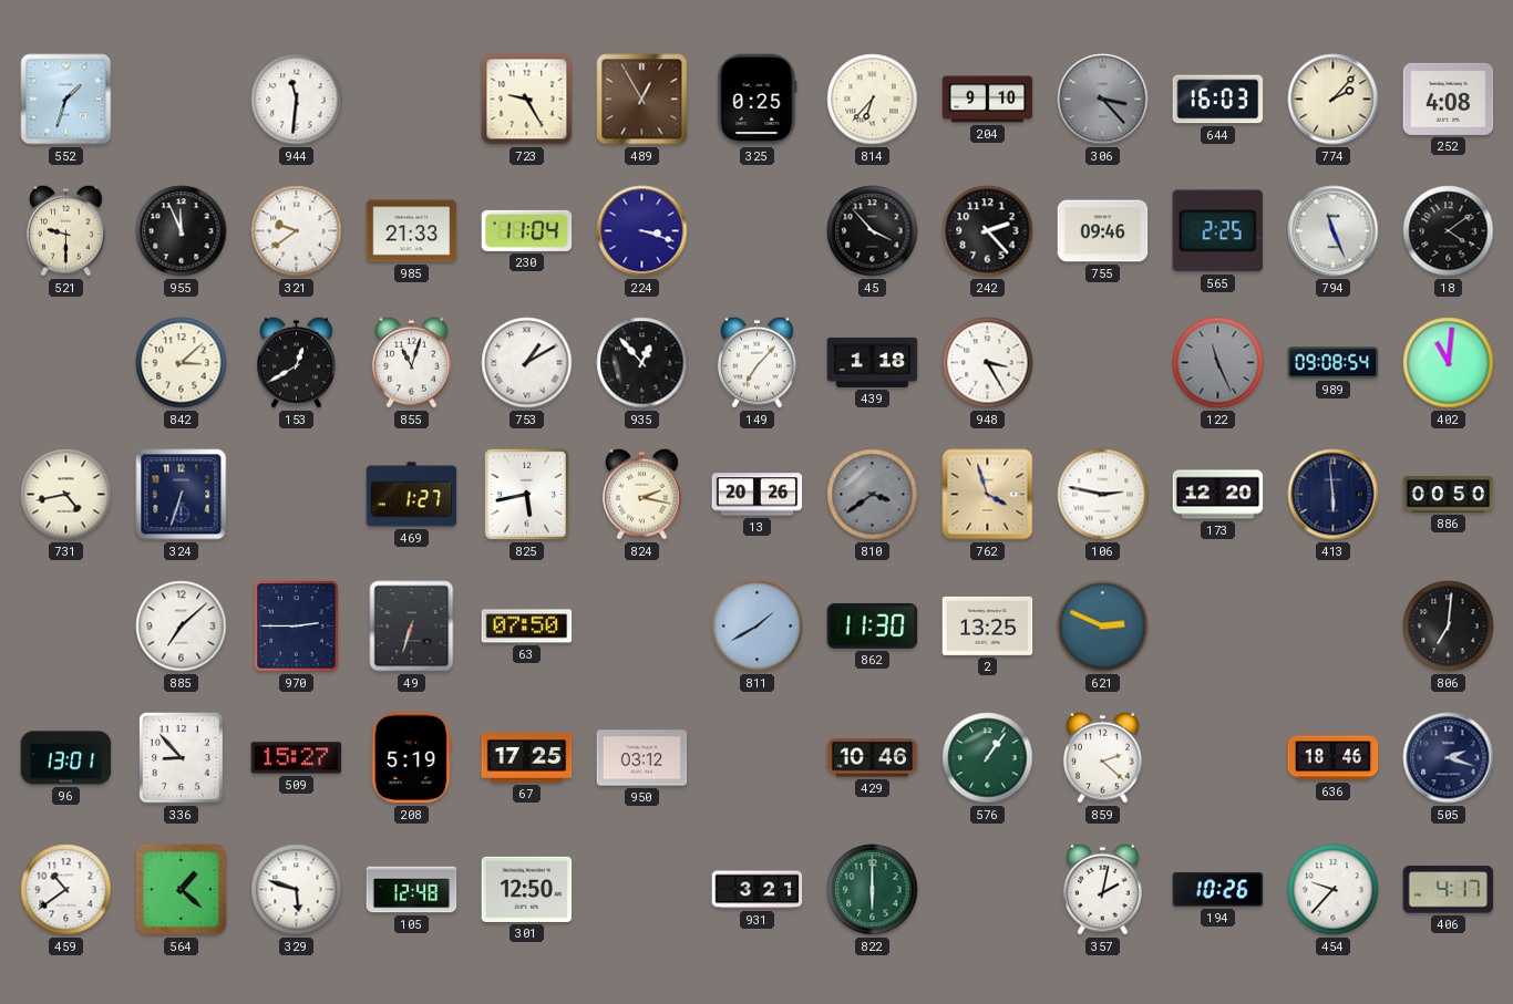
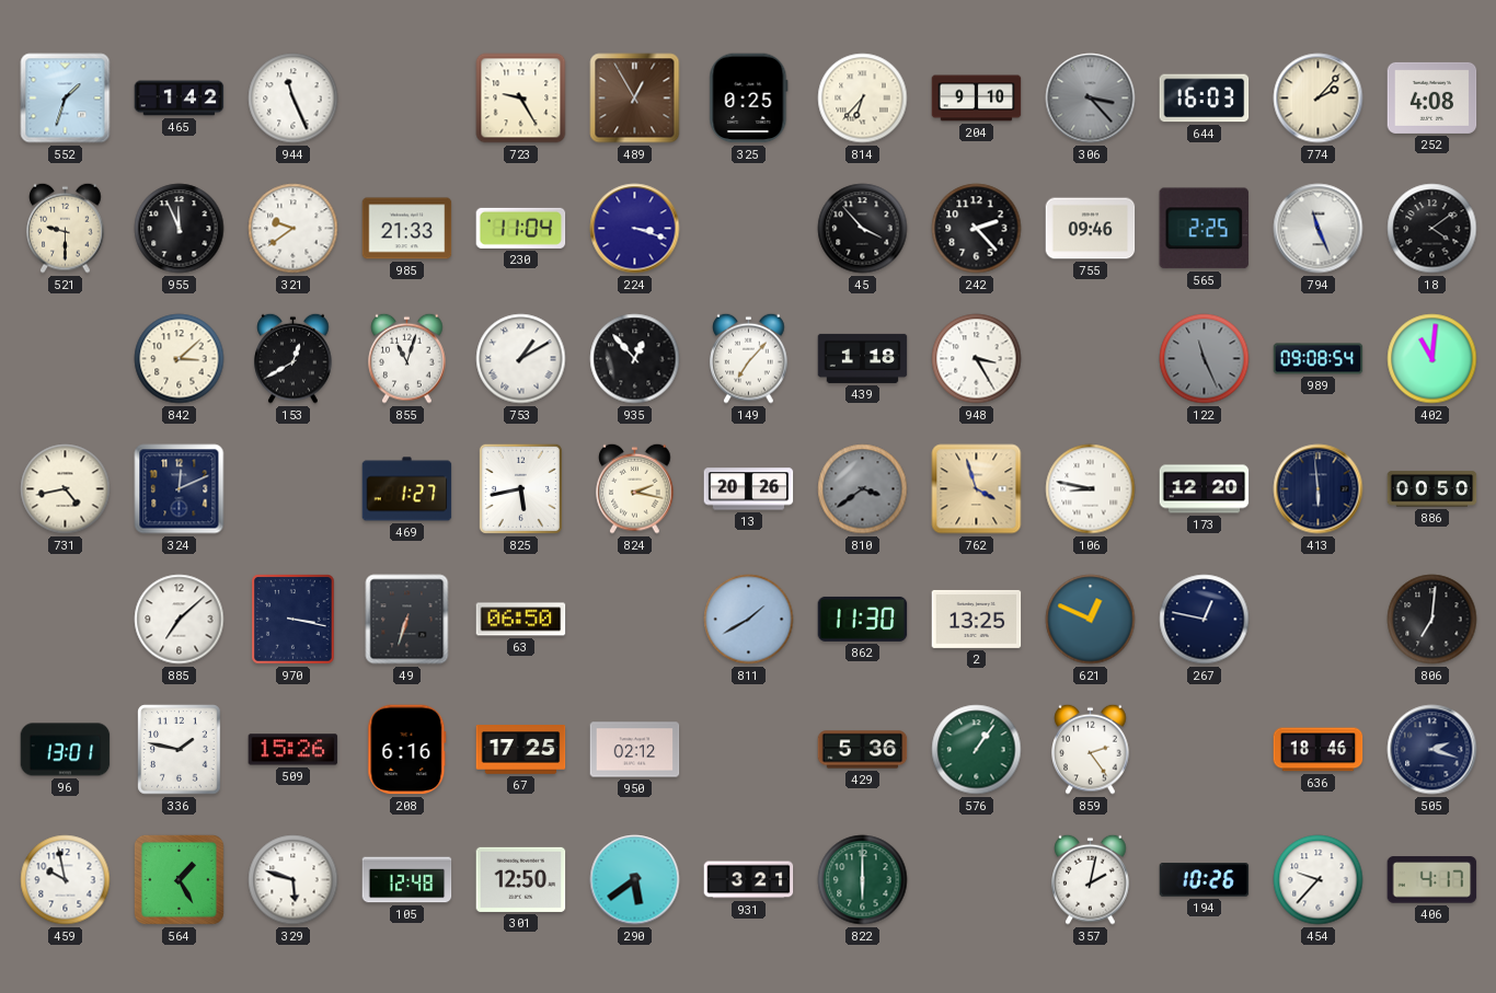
465: none -> 1:42
944: 11:31 -> 11:26
324: 6:33 -> 12:11
106: 2:47 -> 8:47
970: 2:45 -> 3:17
63: 07:50 -> 06:50
621: 2:49 -> 12:49
267: none -> 12:47
336: 8:53 -> 1:47
509: 15:27 -> 15:26
208: 5:19 -> 6:16
950: 03:12 -> 02:12
429: 10:46 -> 5:36
859: 2:22 -> 2:24
459: 10:39 -> 9:58
564: 1:22 -> 1:25
290: none -> 5:39
